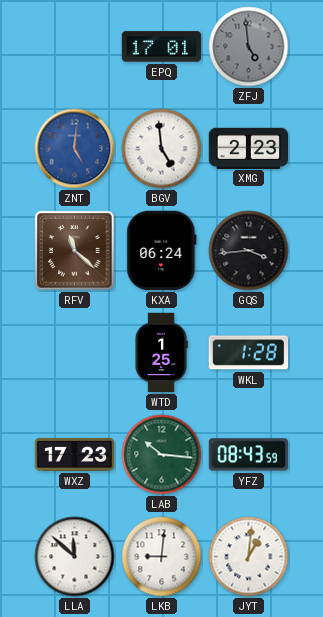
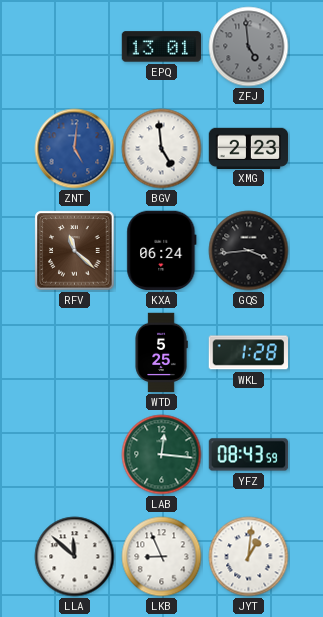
EPQ: 17:01 -> 13:01
WTD: 1:25 -> 5:25
WXZ: 17:23 -> none
LAB: 10:16 -> 12:16
LKB: 9:01 -> 8:56
